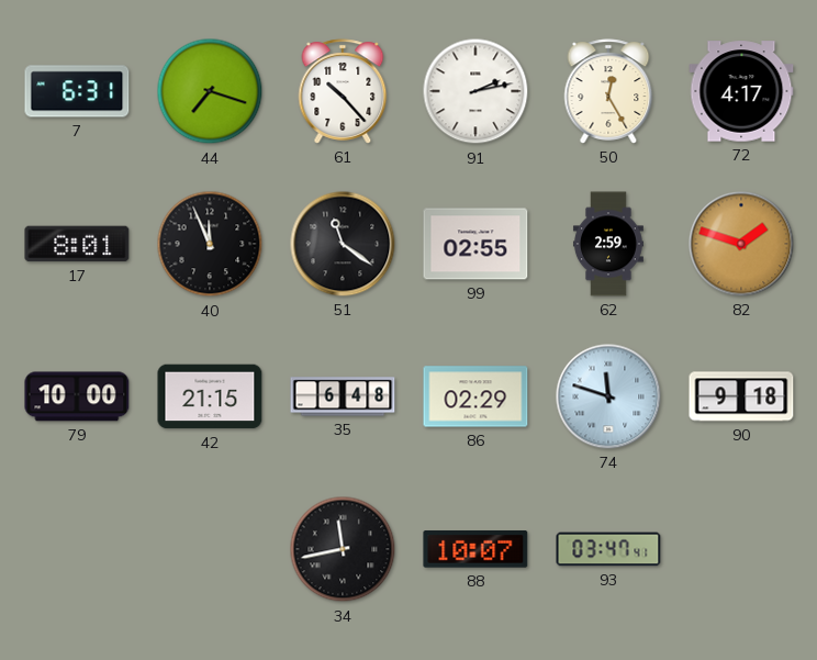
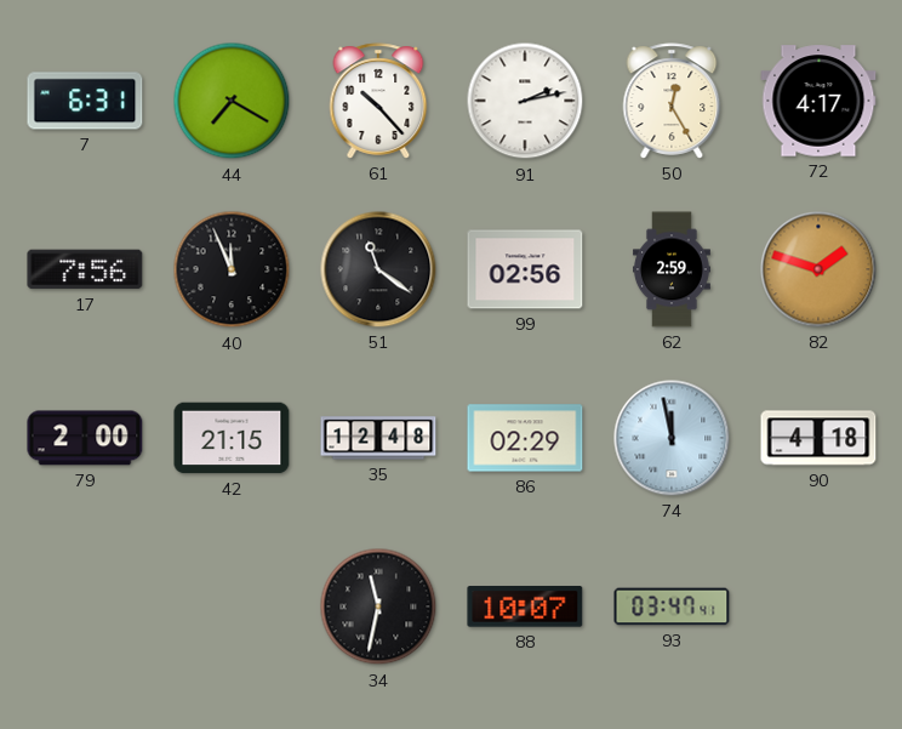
44: 7:18 -> 7:20
17: 8:01 -> 7:56
99: 02:55 -> 02:56
79: 10:00 -> 2:00
35: 6:48 -> 12:48
74: 11:48 -> 11:58
90: 9:18 -> 4:18
34: 11:43 -> 11:32
